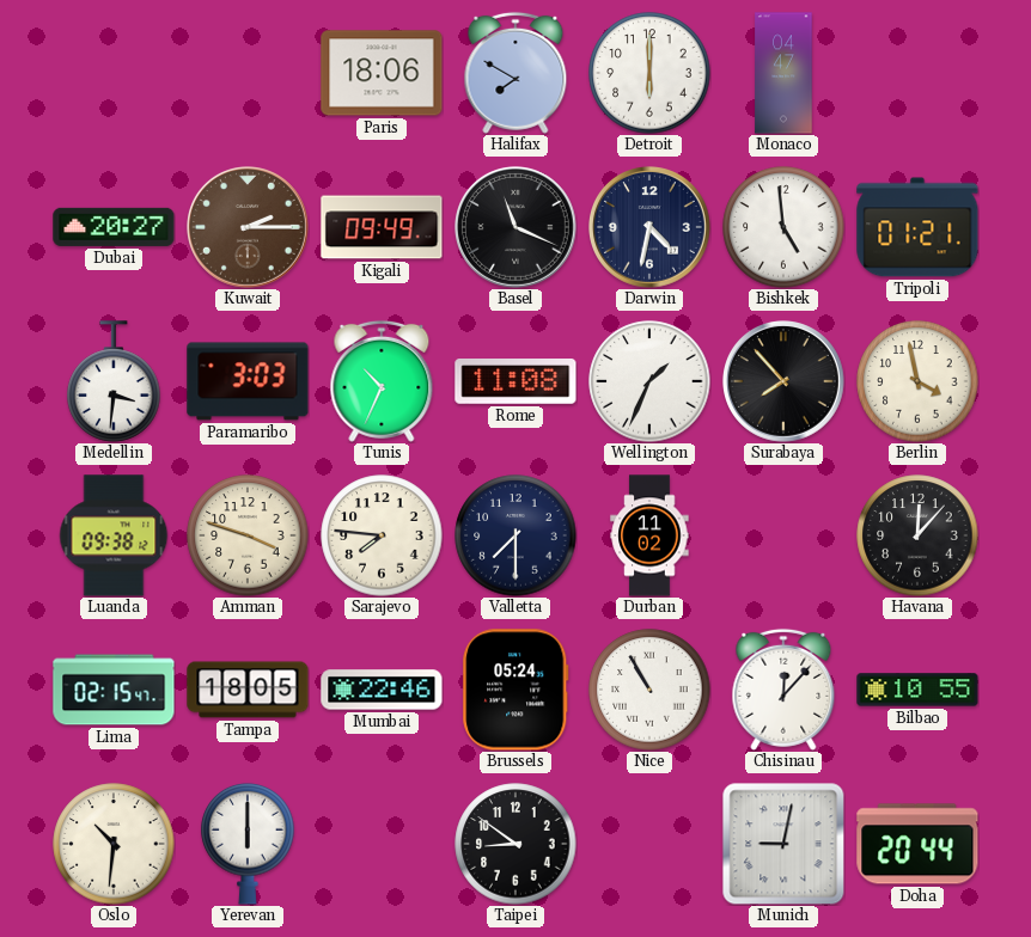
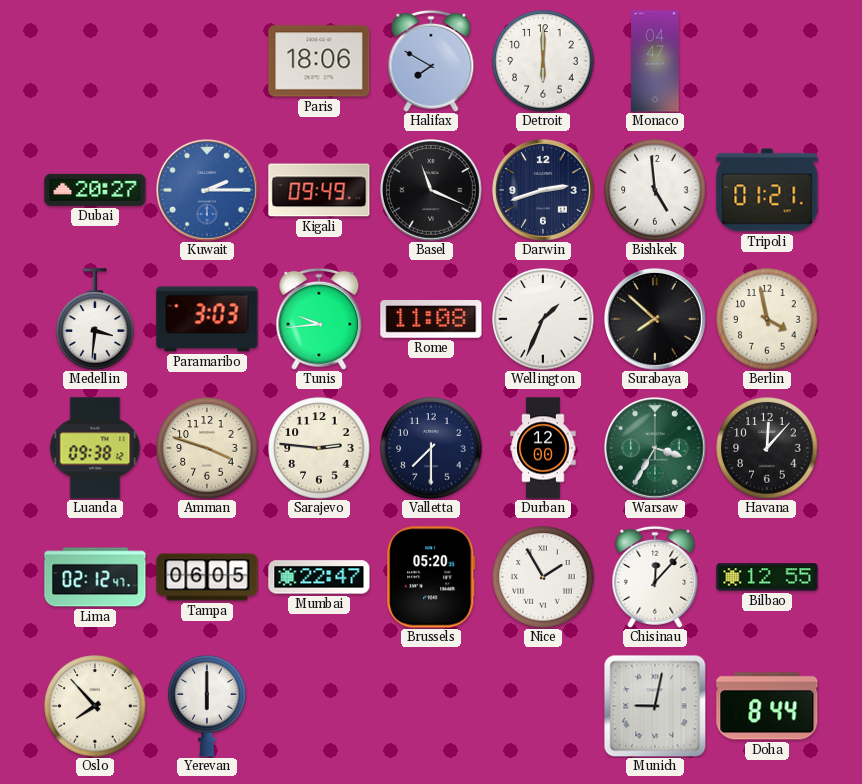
Kuwait dial: brown -> blue
Darwin: 4:32 -> 2:42
Tunis: 10:34 -> 9:44
Surabaya: 7:53 -> 7:52
Sarajevo: 7:46 -> 2:46
Durban: 11:02 -> 12:00
Warsaw: none -> 3:35
Lima: 02:15 -> 02:12
Tampa: 18:05 -> 06:05
Mumbai: 22:46 -> 22:47
Brussels: 05:24 -> 05:20
Nice: 10:55 -> 1:55
Bilbao: 10:55 -> 12:55
Oslo: 10:31 -> 7:53
Taipei: 8:51 -> none
Doha: 20:44 -> 8:44
